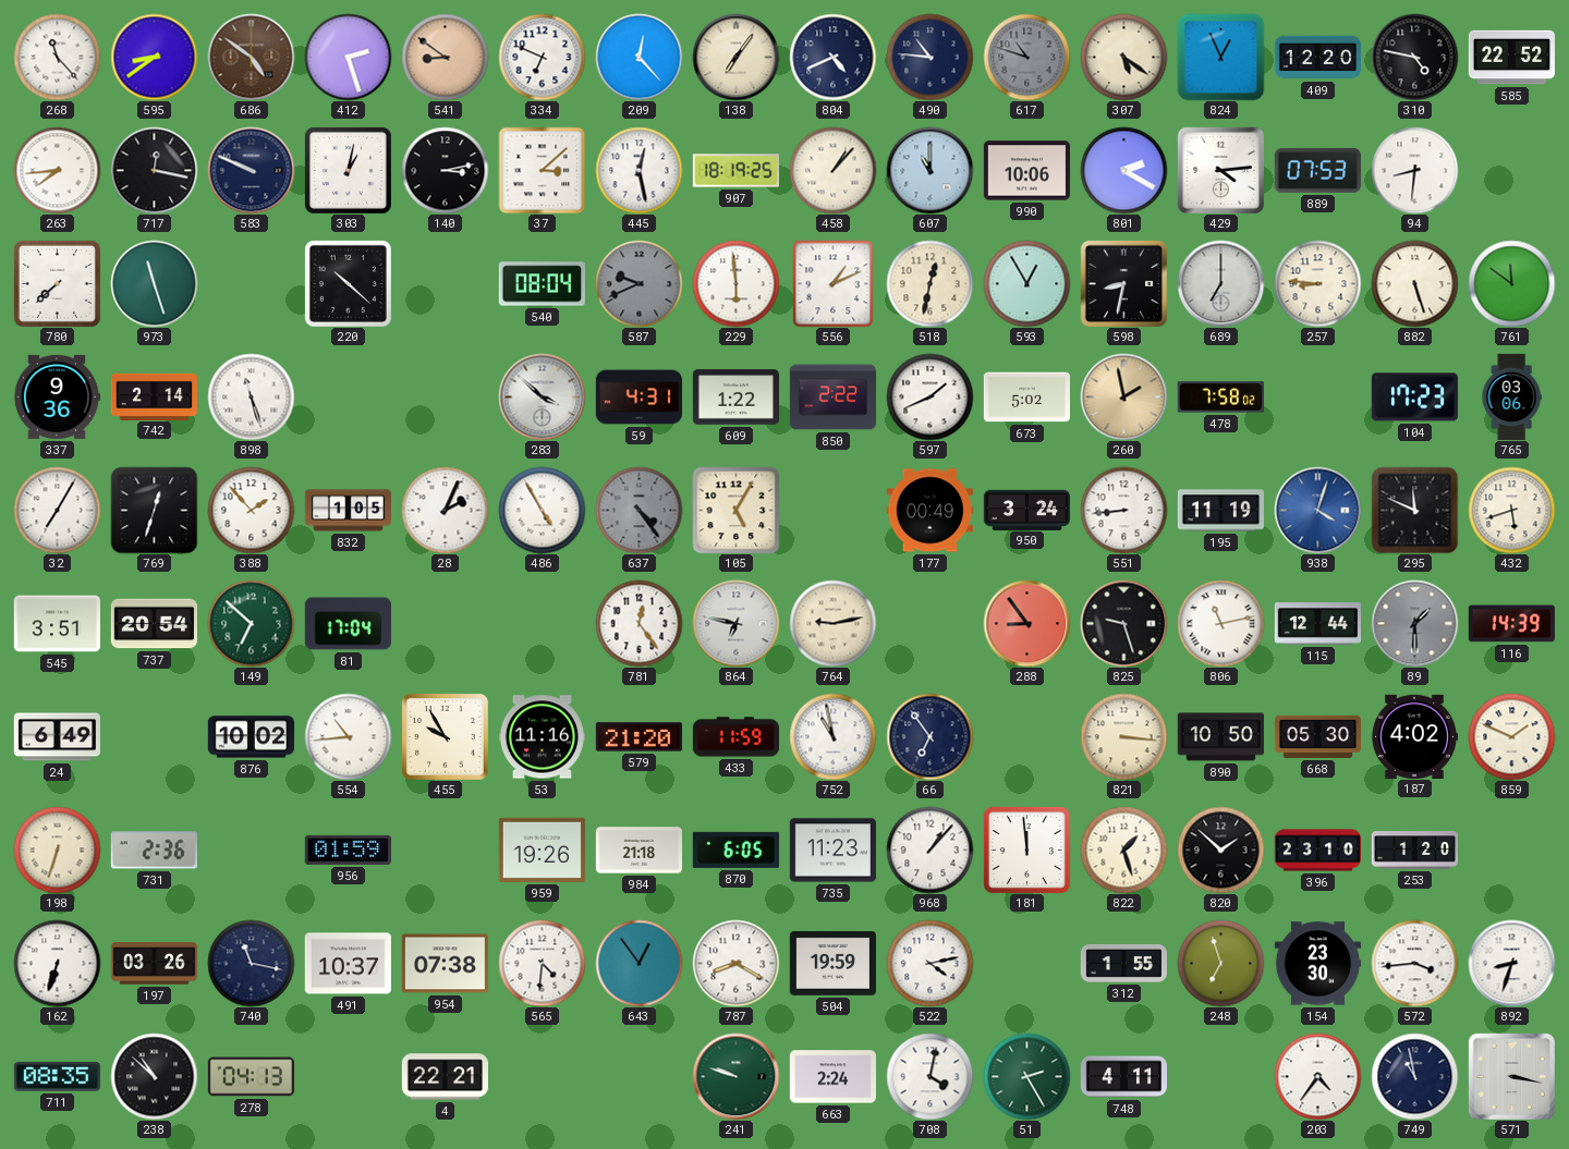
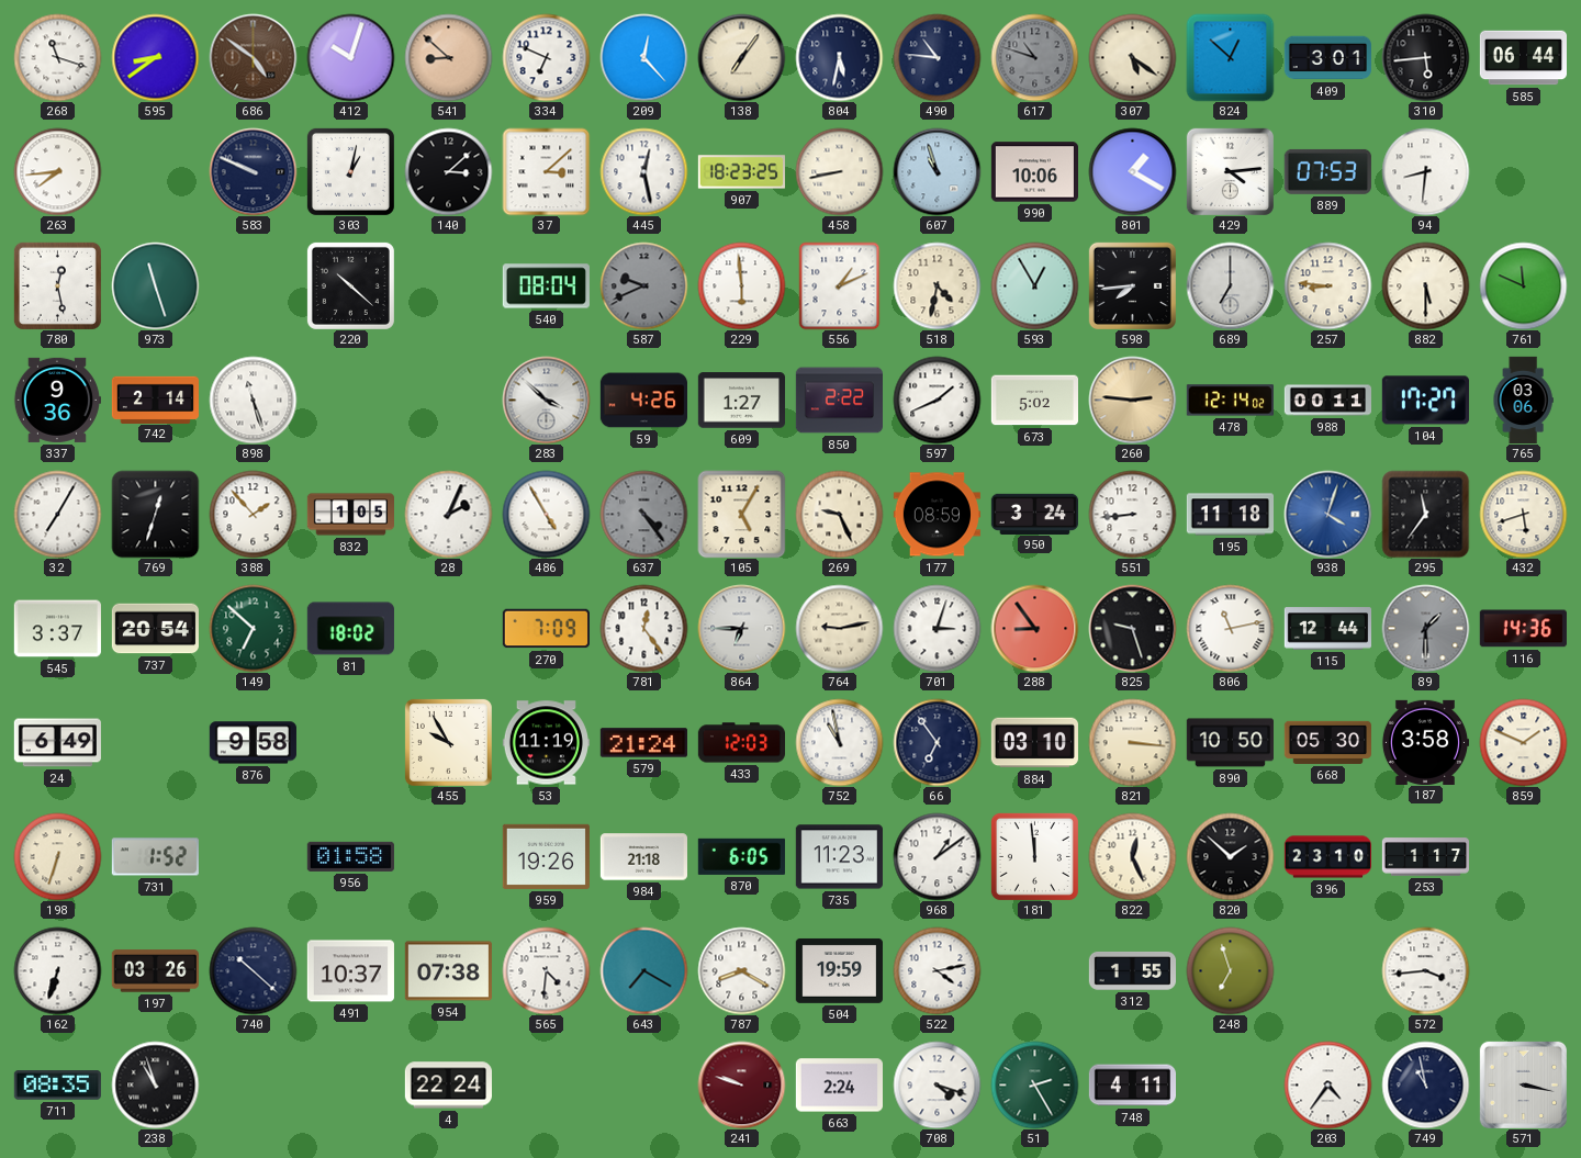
268: 11:23 -> 11:18
412: 2:27 -> 10:03
541: 8:51 -> 8:52
804: 4:41 -> 5:32
824: 12:56 -> 12:52
409: 12:20 -> 3:01
310: 4:47 -> 5:44
585: 22:52 -> 06:44
717: 12:17 -> none
140: 3:13 -> 3:08
907: 18:19 -> 18:23
458: 1:07 -> 8:43
607: 11:00 -> 10:57
801: 2:20 -> 1:20
780: 7:38 -> 12:28
518: 12:32 -> 4:32
598: 8:32 -> 7:44
882: 5:27 -> 5:30
761: 11:51 -> 11:49
59: 4:31 -> 4:26
609: 1:22 -> 1:27
260: 1:58 -> 2:46
478: 7:58 -> 12:14
988: none -> 00:11
104: 17:23 -> 17:27
269: none -> 9:26
177: 00:49 -> 08:59
195: 11:19 -> 11:18
295: 11:49 -> 11:36
545: 3:51 -> 3:37
81: 17:04 -> 18:02
270: none -> 7:09
864: 6:47 -> 6:45
701: none -> 3:03
116: 14:39 -> 14:36
876: 10:02 -> 9:58
554: 10:44 -> none
53: 11:16 -> 11:19
579: 21:20 -> 21:24
433: 11:59 -> 12:03
884: none -> 03:10
187: 4:02 -> 3:58
731: 2:36 -> 1:52
956: 01:59 -> 01:58
968: 1:07 -> 1:09
822: 1:27 -> 12:26
253: 1:20 -> 1:17
740: 11:17 -> 10:22
643: 12:54 -> 7:20
154: 23:30 -> none
892: 8:33 -> none
238: 10:52 -> 10:57
278: 04:13 -> none
4: 22:21 -> 22:24
241 dial: green -> burgundy
708: 4:02 -> 4:18
